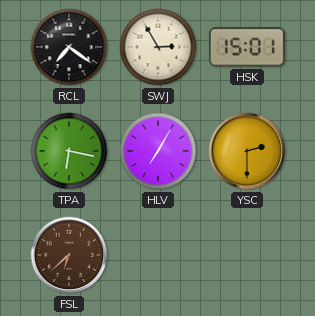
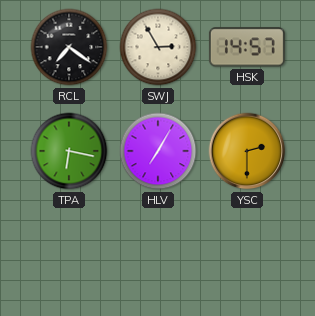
HSK: 15:01 -> 14:57
FSL: 6:38 -> none
